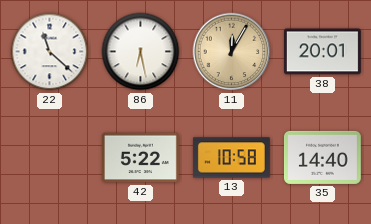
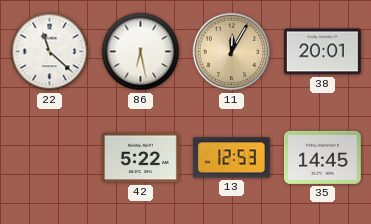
13: 10:58 -> 12:53
35: 14:40 -> 14:45
